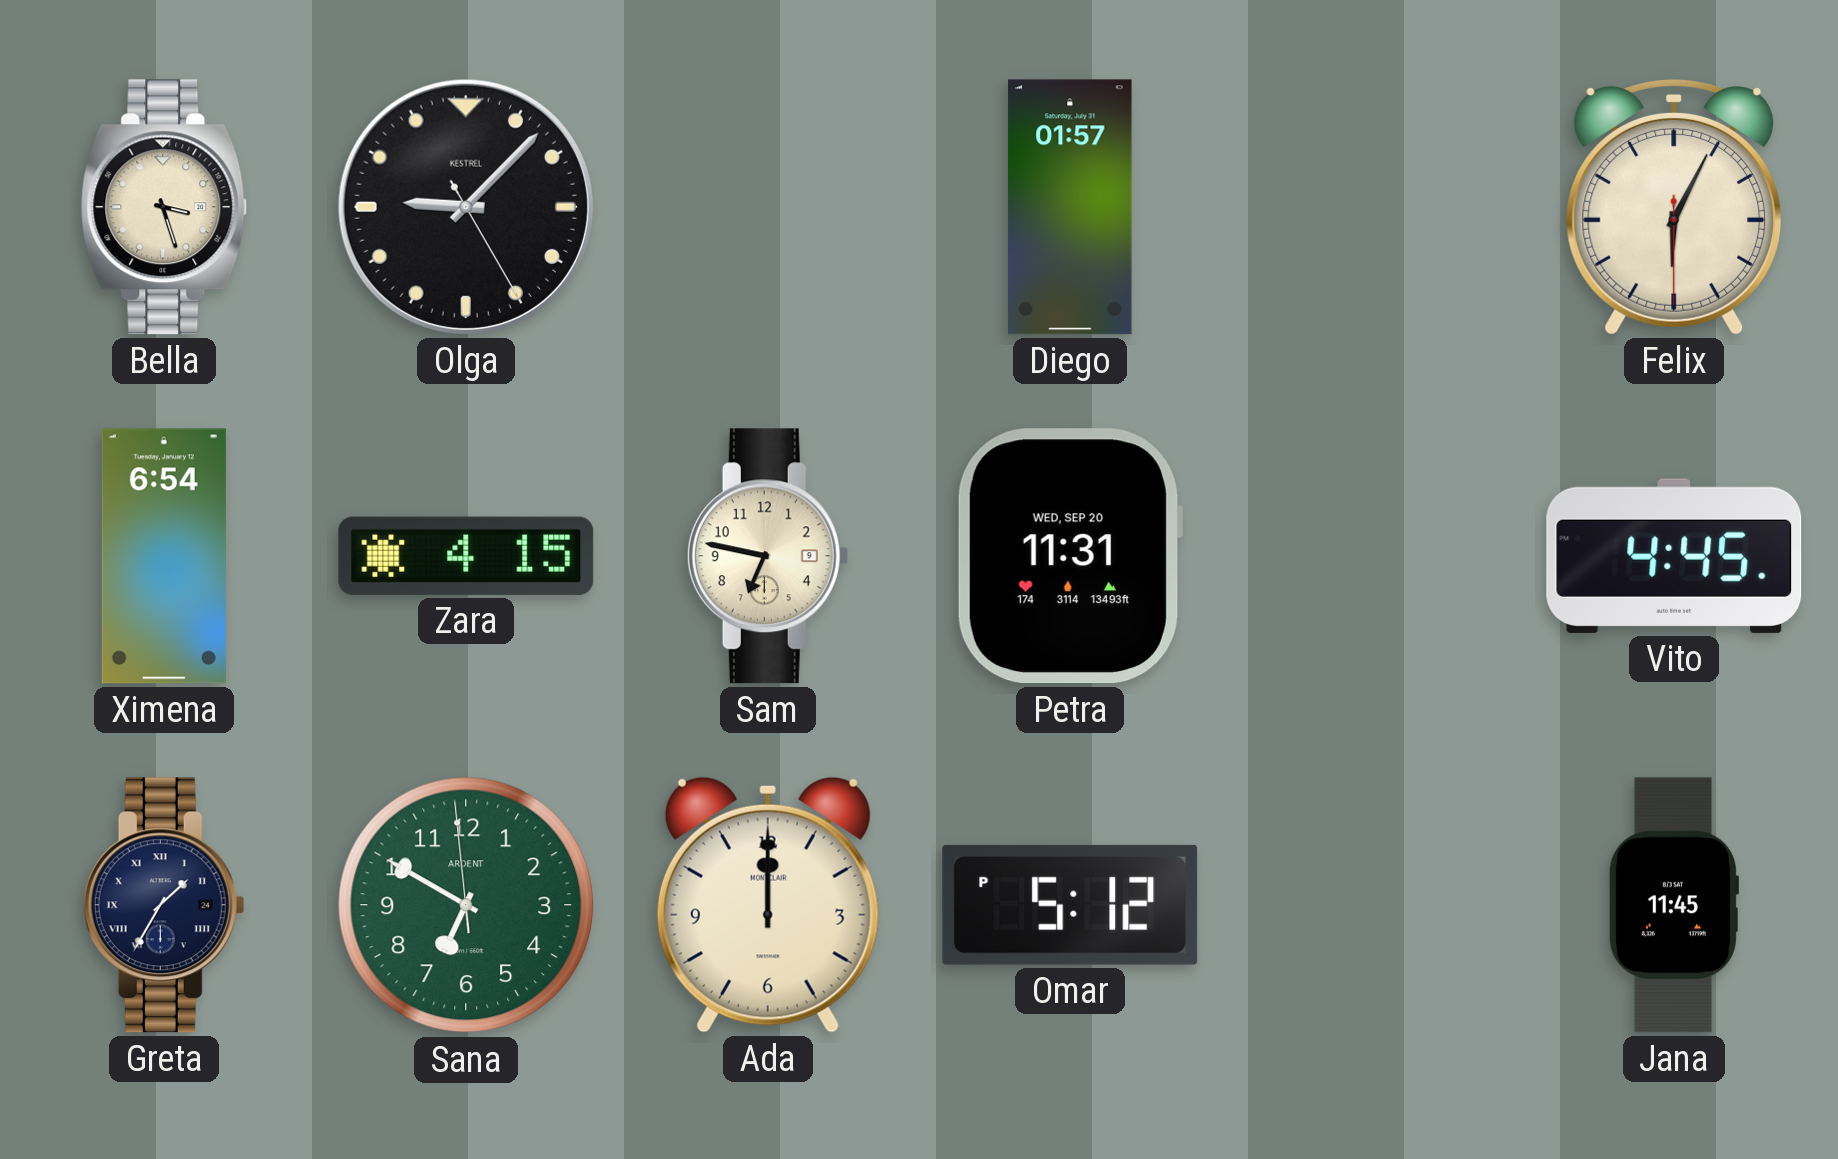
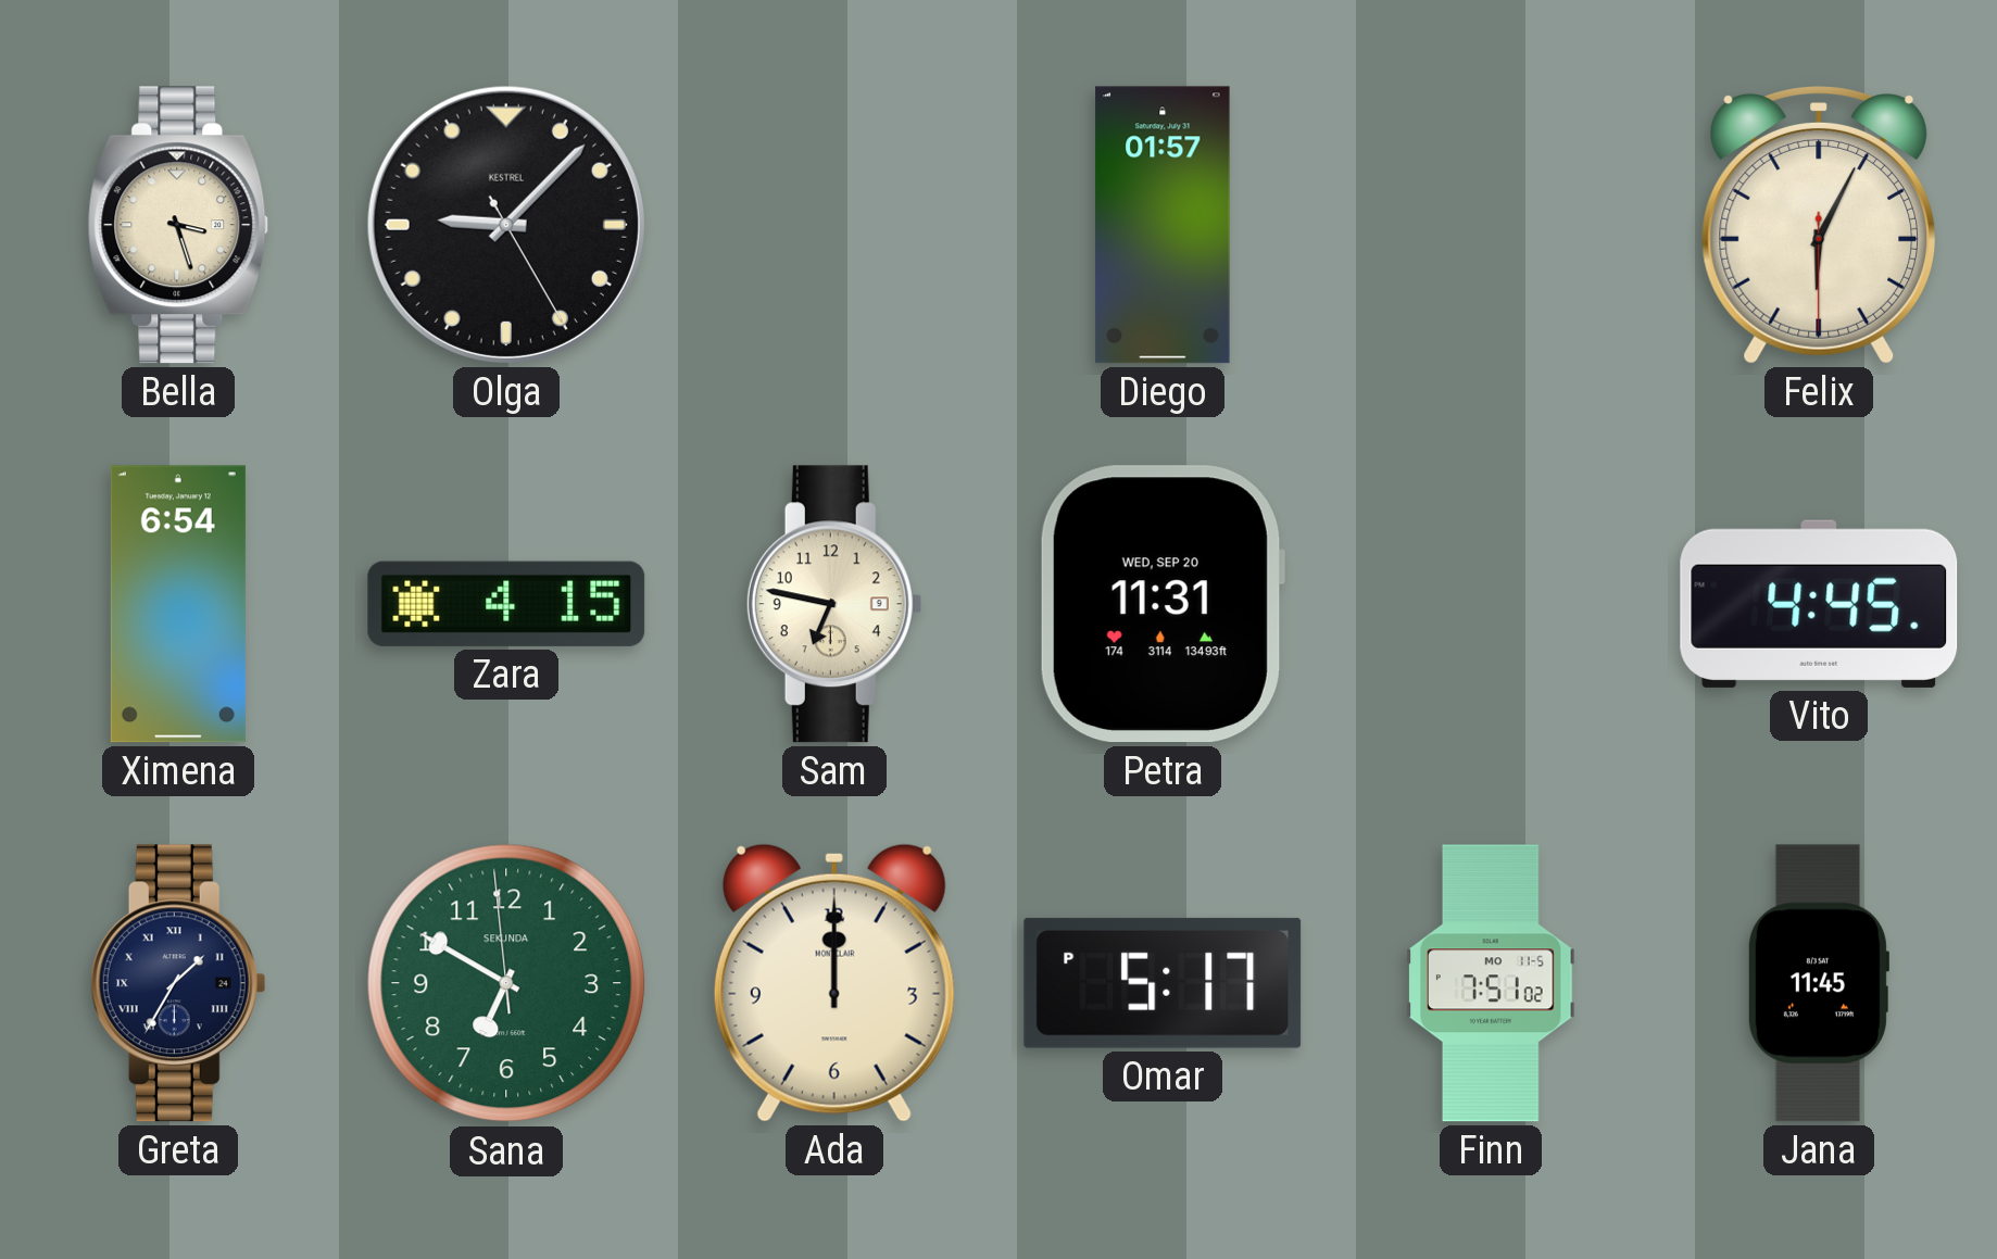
Sana brand: ARDENT -> SEKUNDA
Omar: 5:12 -> 5:17
Finn: none -> 7:51
